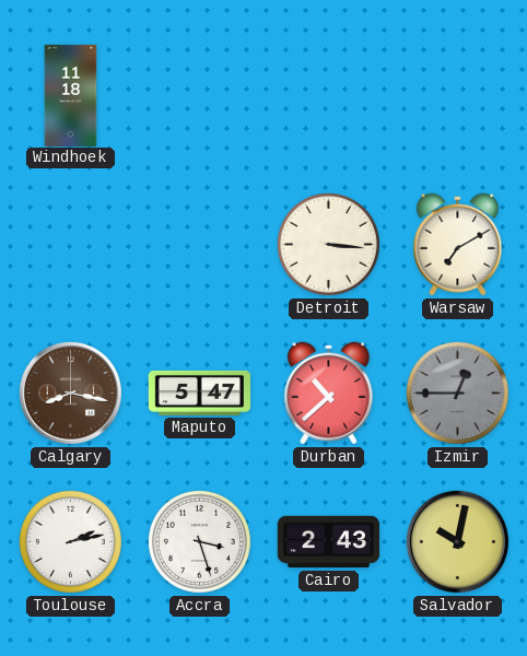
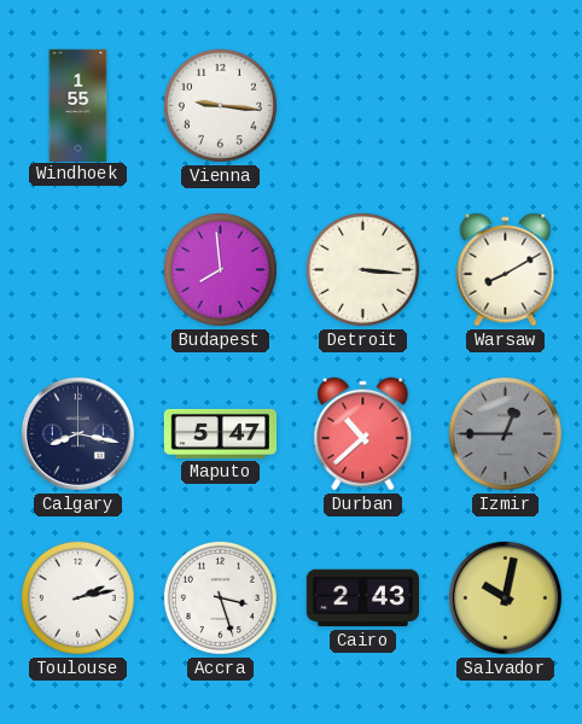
Windhoek: 11:18 -> 1:55
Vienna: none -> 9:16
Budapest: none -> 7:59
Warsaw: 7:10 -> 8:10
Calgary dial: brown -> navy
